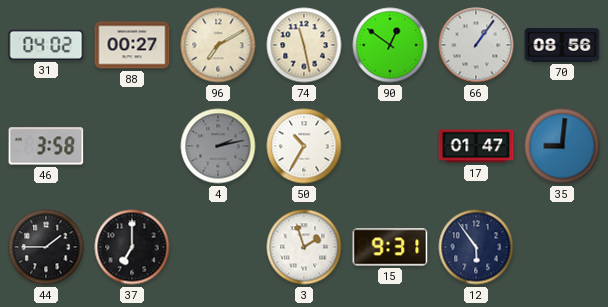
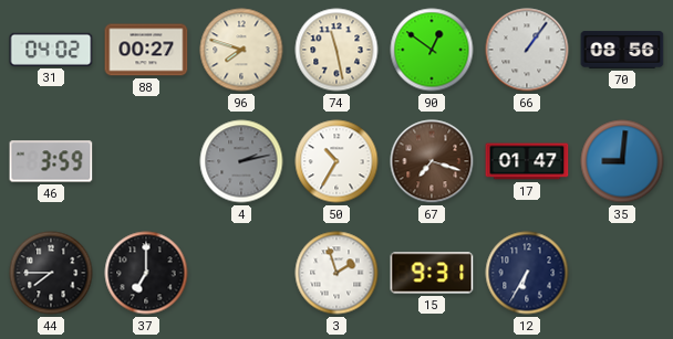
96: 7:10 -> 7:48
46: 3:58 -> 3:59
67: none -> 7:18
44: 1:45 -> 7:45
12: 5:54 -> 6:35
